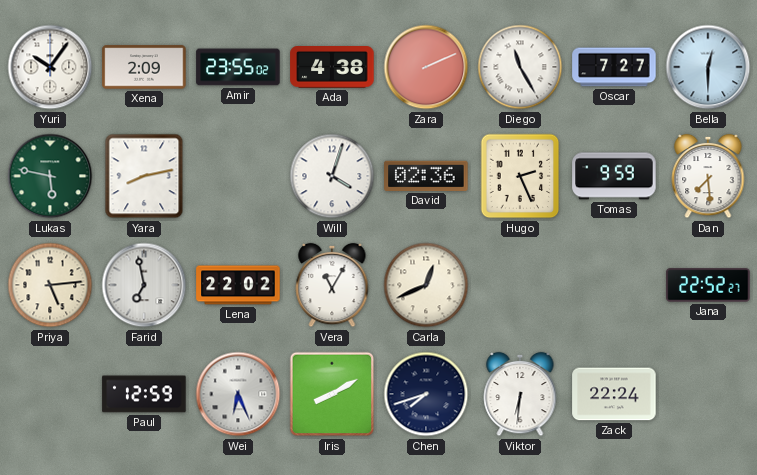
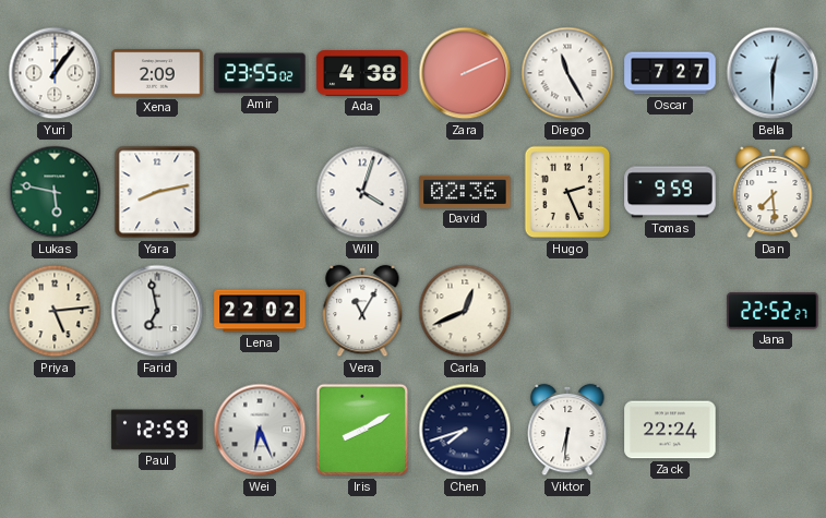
Yuri: 10:06 -> 1:06
